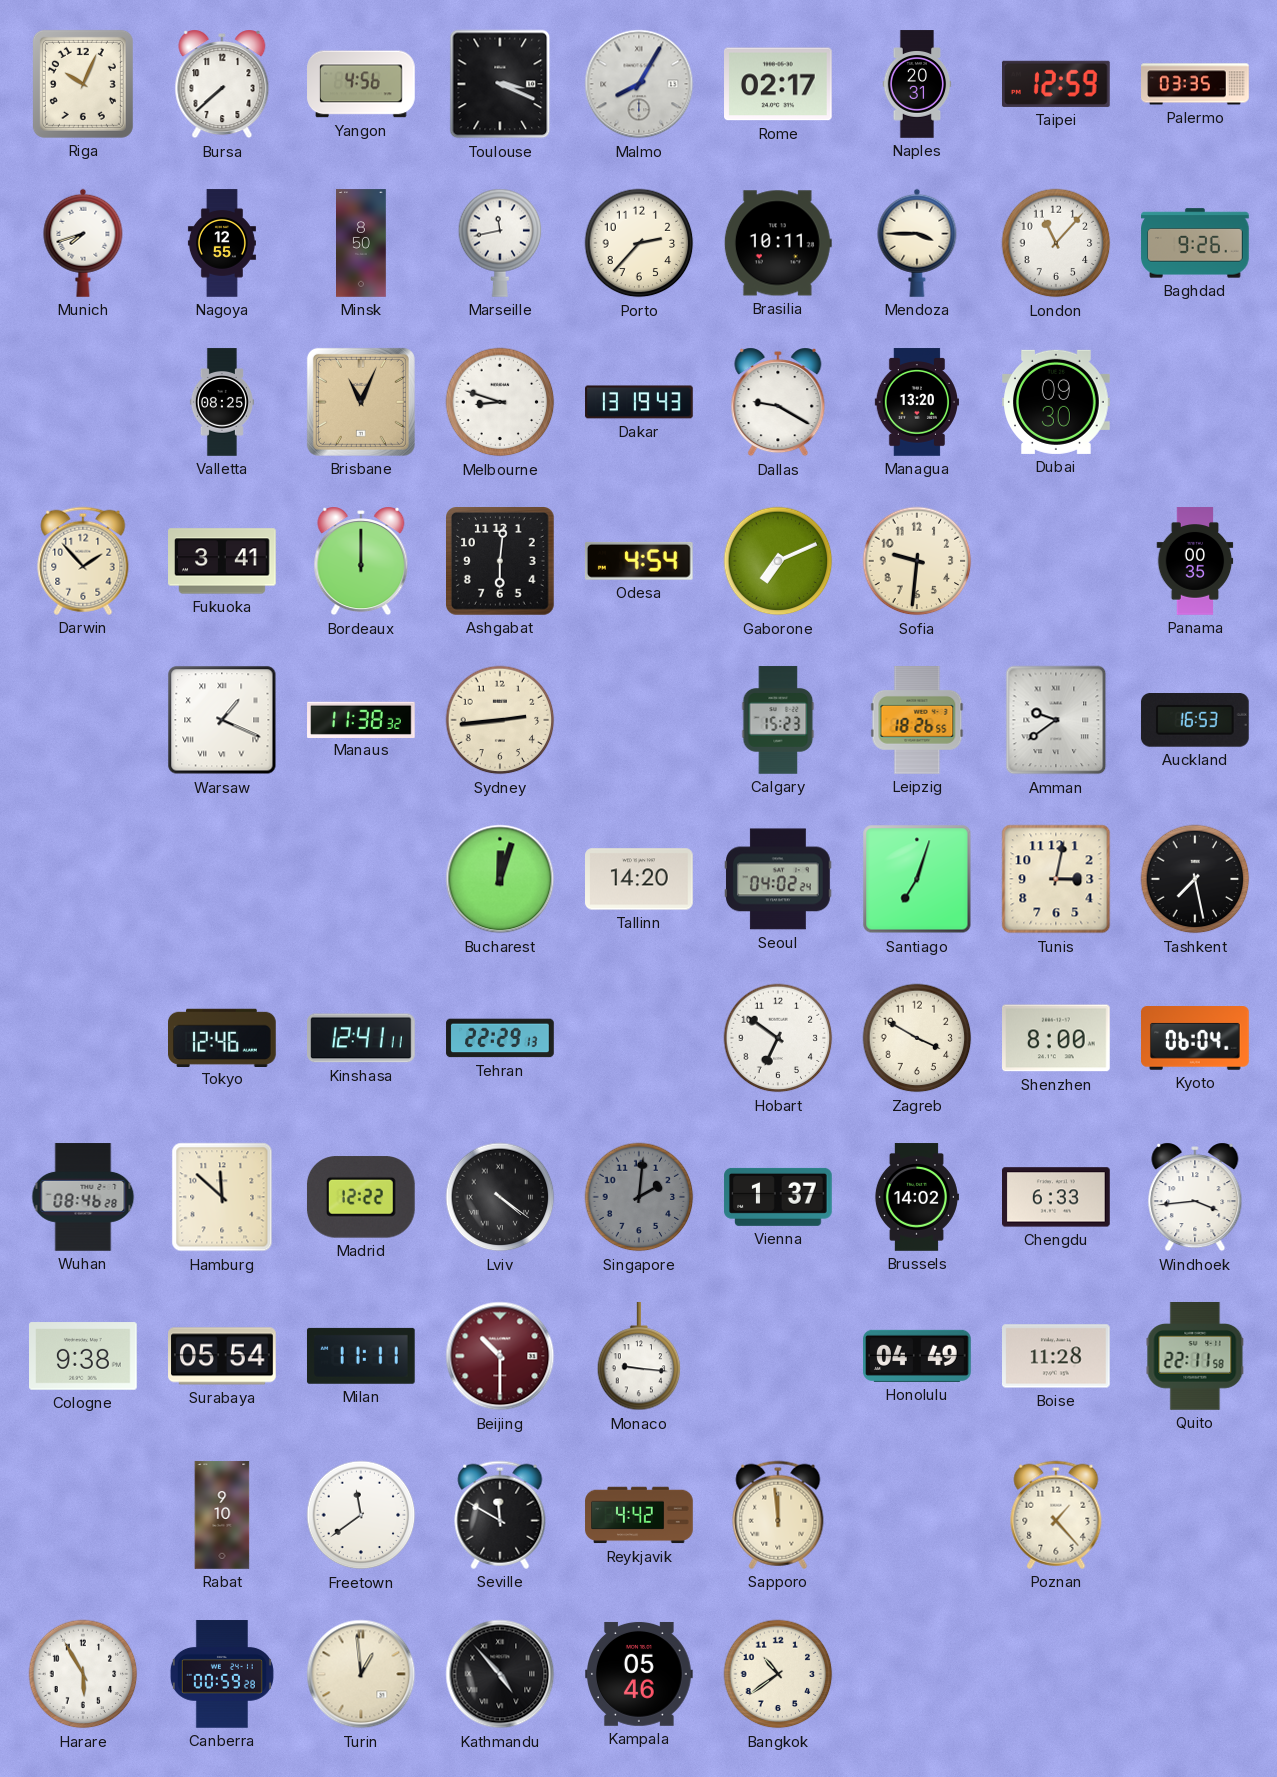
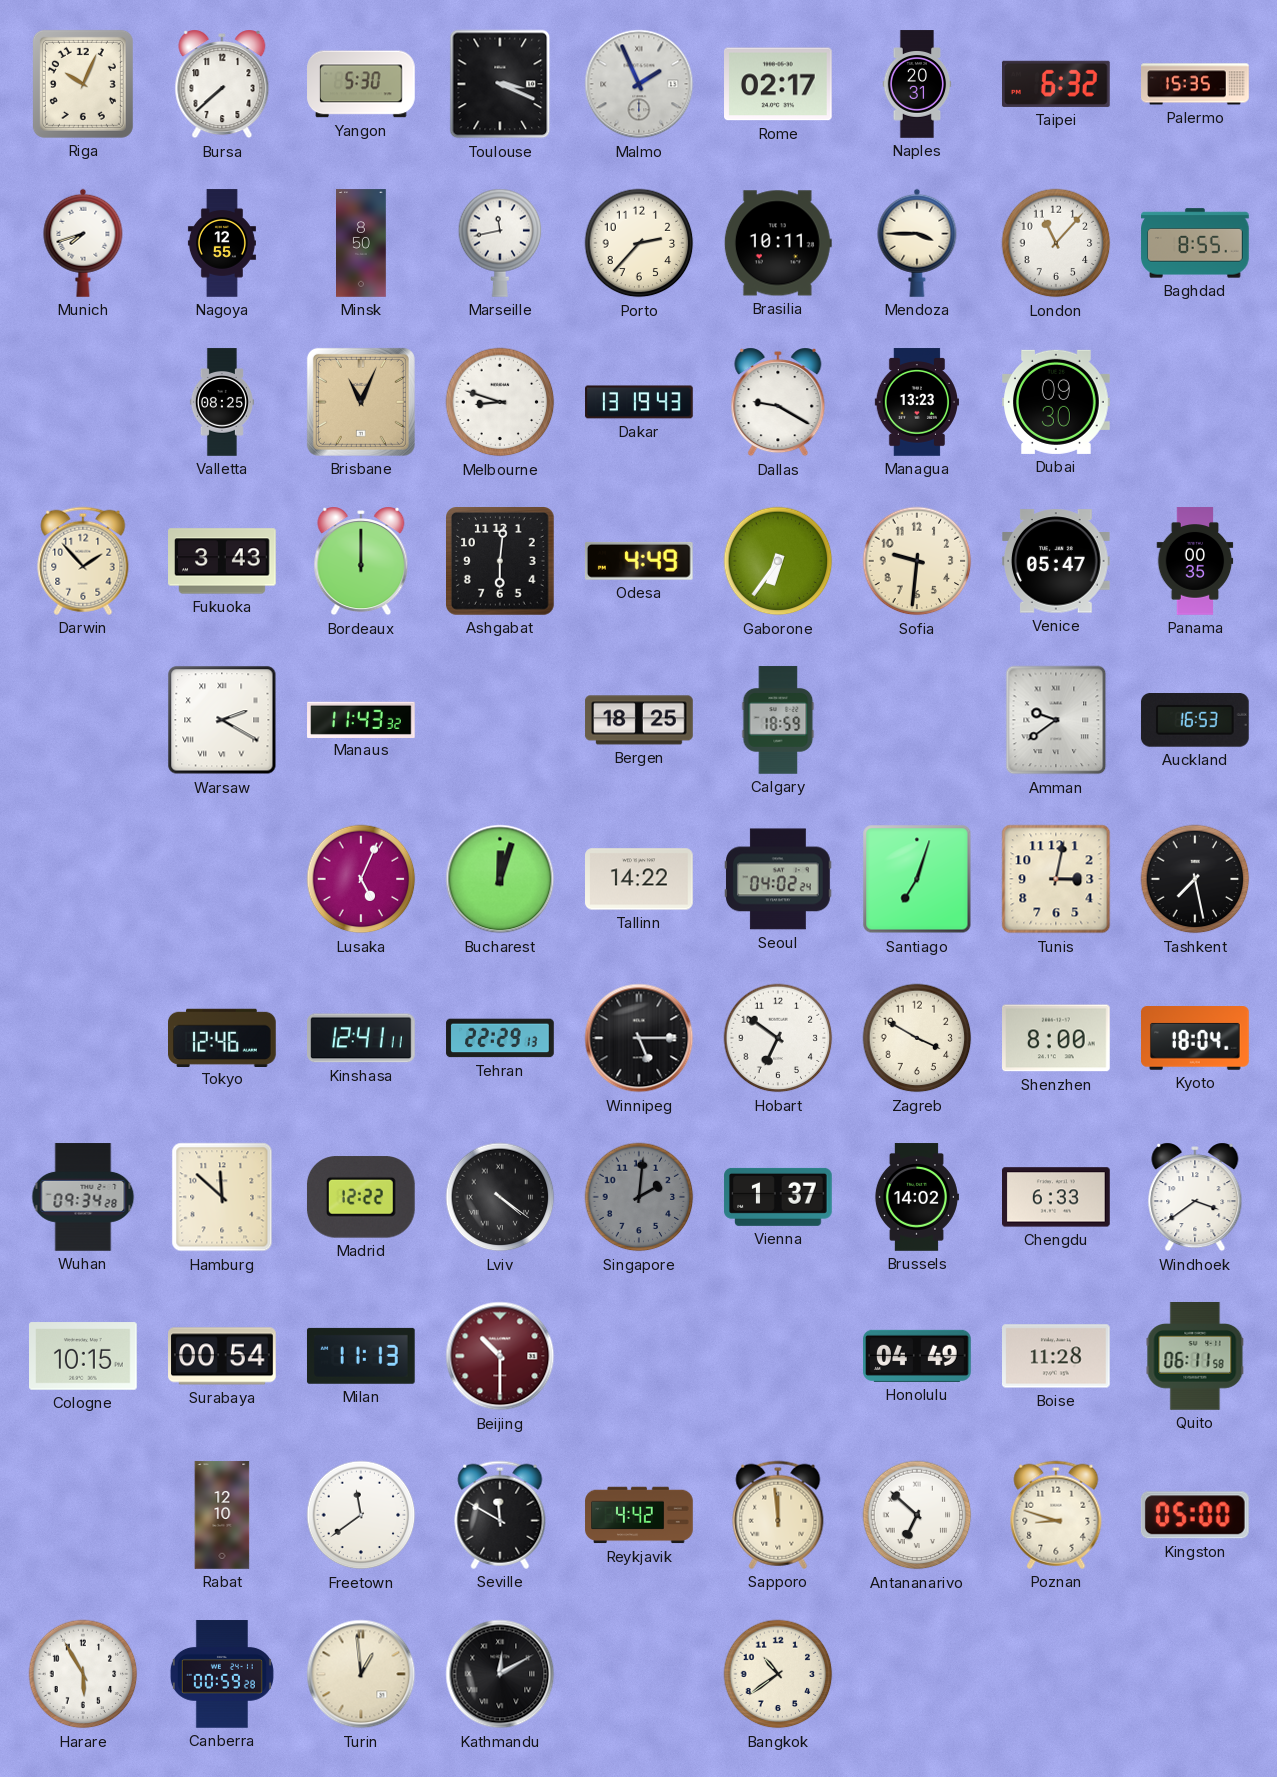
Yangon: 4:56 -> 5:30
Malmo: 8:05 -> 1:56
Taipei: 12:59 -> 6:32
Palermo: 03:35 -> 15:35
Baghdad: 9:26 -> 8:55
Managua: 13:20 -> 13:23
Fukuoka: 3:41 -> 3:43
Odesa: 4:54 -> 4:49
Gaborone: 7:11 -> 6:36
Venice: none -> 05:47
Warsaw: 1:19 -> 2:20
Manaus: 11:38 -> 11:43
Sydney: 2:44 -> none
Bergen: none -> 18:25
Calgary: 15:23 -> 18:59
Leipzig: 18:26 -> none
Lusaka: none -> 5:04
Tallinn: 14:20 -> 14:22
Winnipeg: none -> 5:15
Kyoto: 06:04 -> 18:04
Wuhan: 08:46 -> 09:34
Windhoek: 3:44 -> 3:39
Cologne: 9:38 -> 10:15
Surabaya: 05:54 -> 00:54
Milan: 11:11 -> 11:13
Monaco: 9:16 -> none
Quito: 22:11 -> 06:11
Rabat: 9:10 -> 12:10
Antananarivo: none -> 6:52
Poznan: 1:23 -> 8:48
Kingston: none -> 05:00
Kathmandu: 4:53 -> 12:10
Kampala: 05:46 -> none
